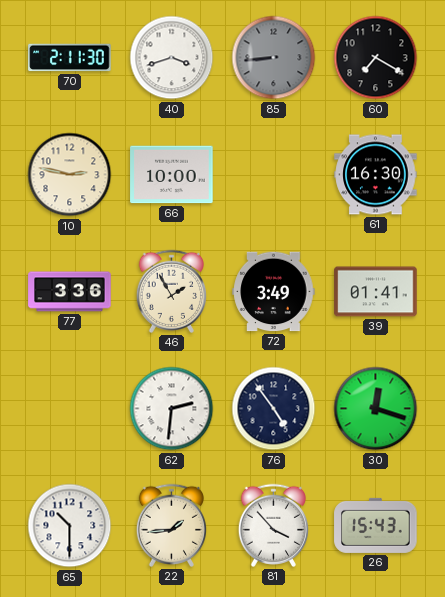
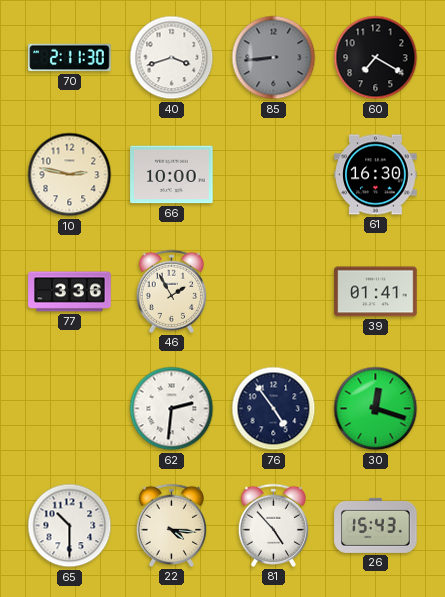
72: 3:49 -> none
22: 1:44 -> 4:16
81: 3:53 -> 4:53
